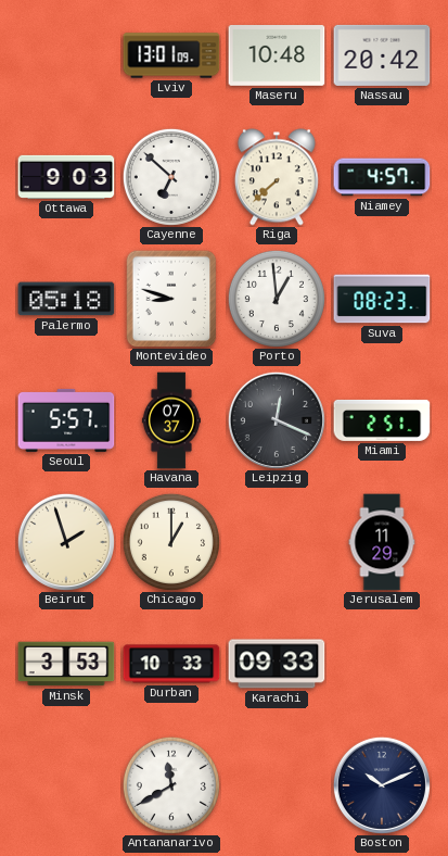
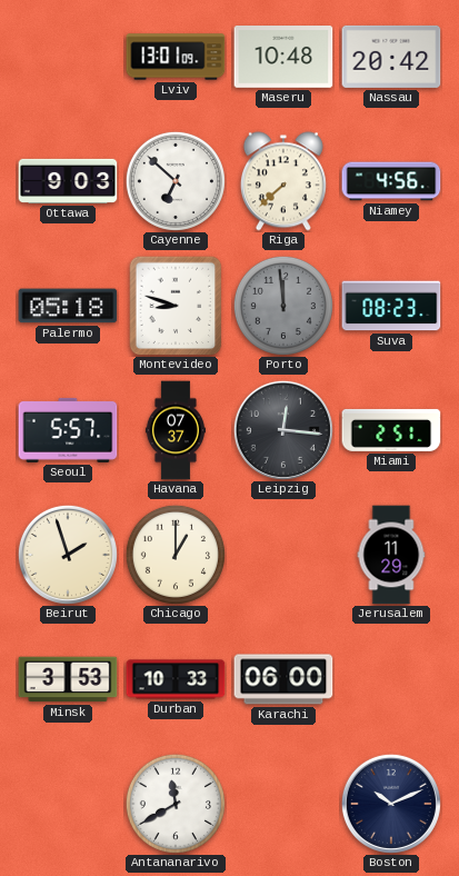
Niamey: 4:57 -> 4:56
Porto: 12:59 -> 11:59
Porto dial: white -> grey
Leipzig: 12:19 -> 12:16
Karachi: 09:33 -> 06:00
